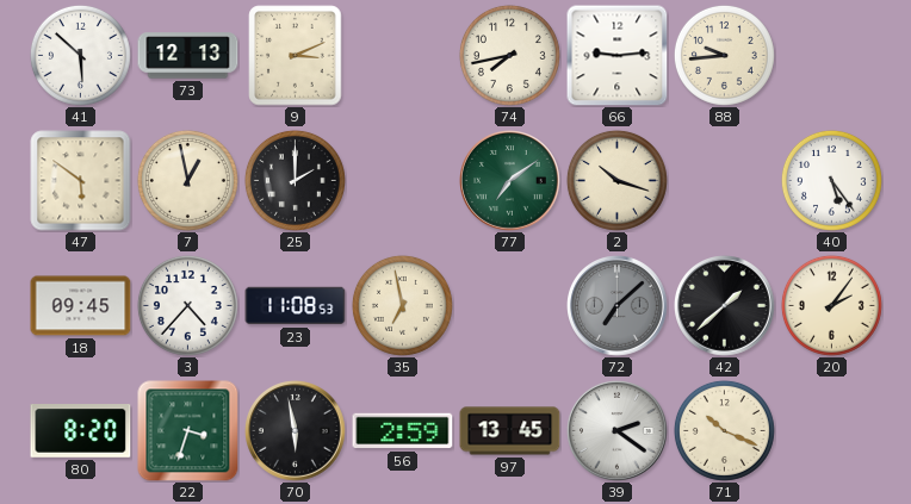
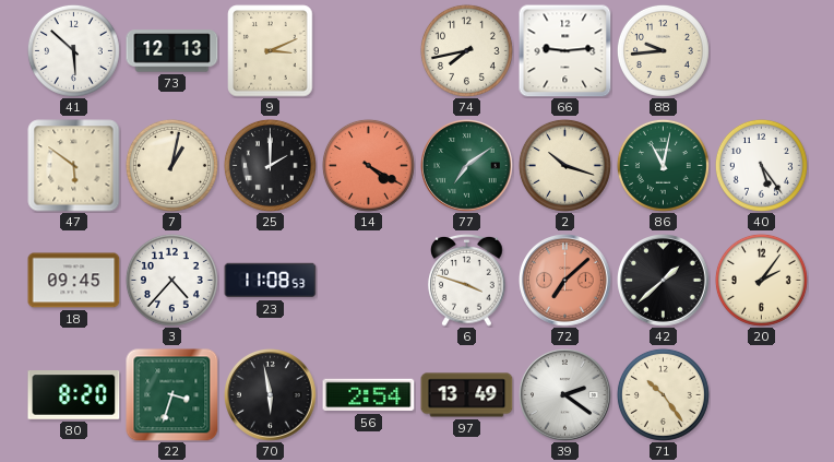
7: 12:58 -> 1:02
14: none -> 4:20
86: none -> 11:02
35: 6:58 -> none
6: none -> 3:48
72 dial: grey -> salmon
56: 2:59 -> 2:54
97: 13:45 -> 13:49
71: 10:19 -> 10:24
